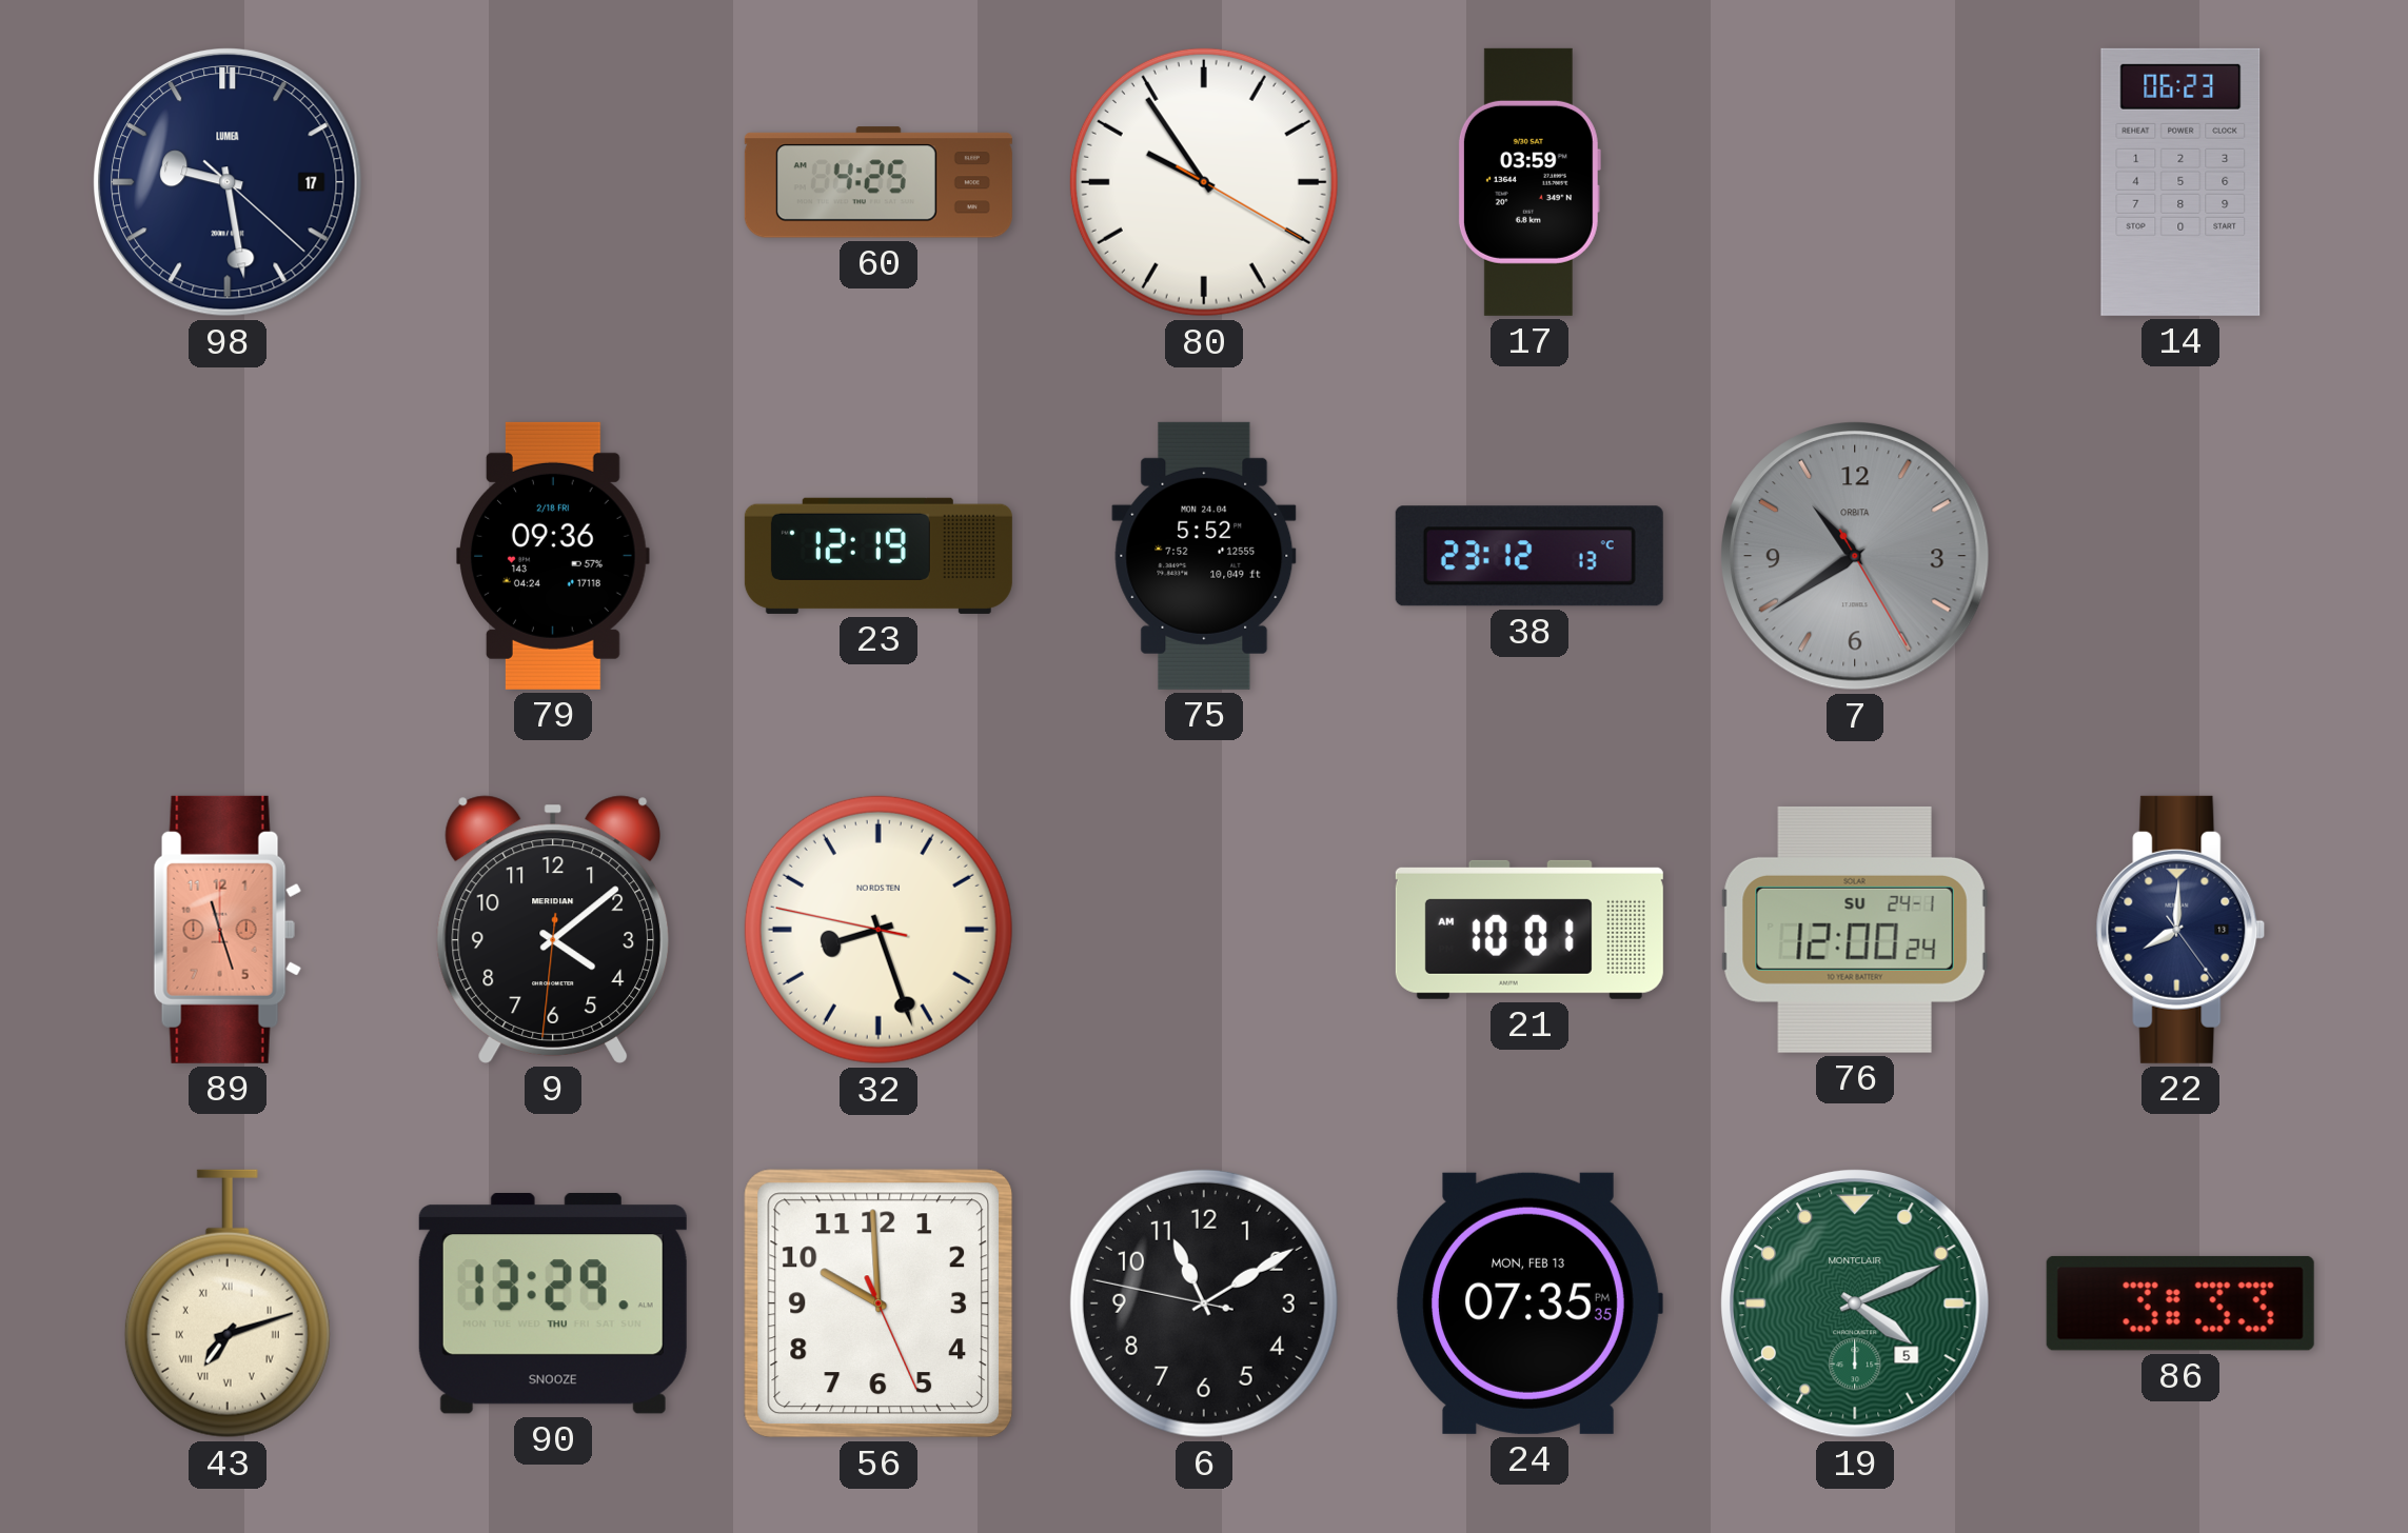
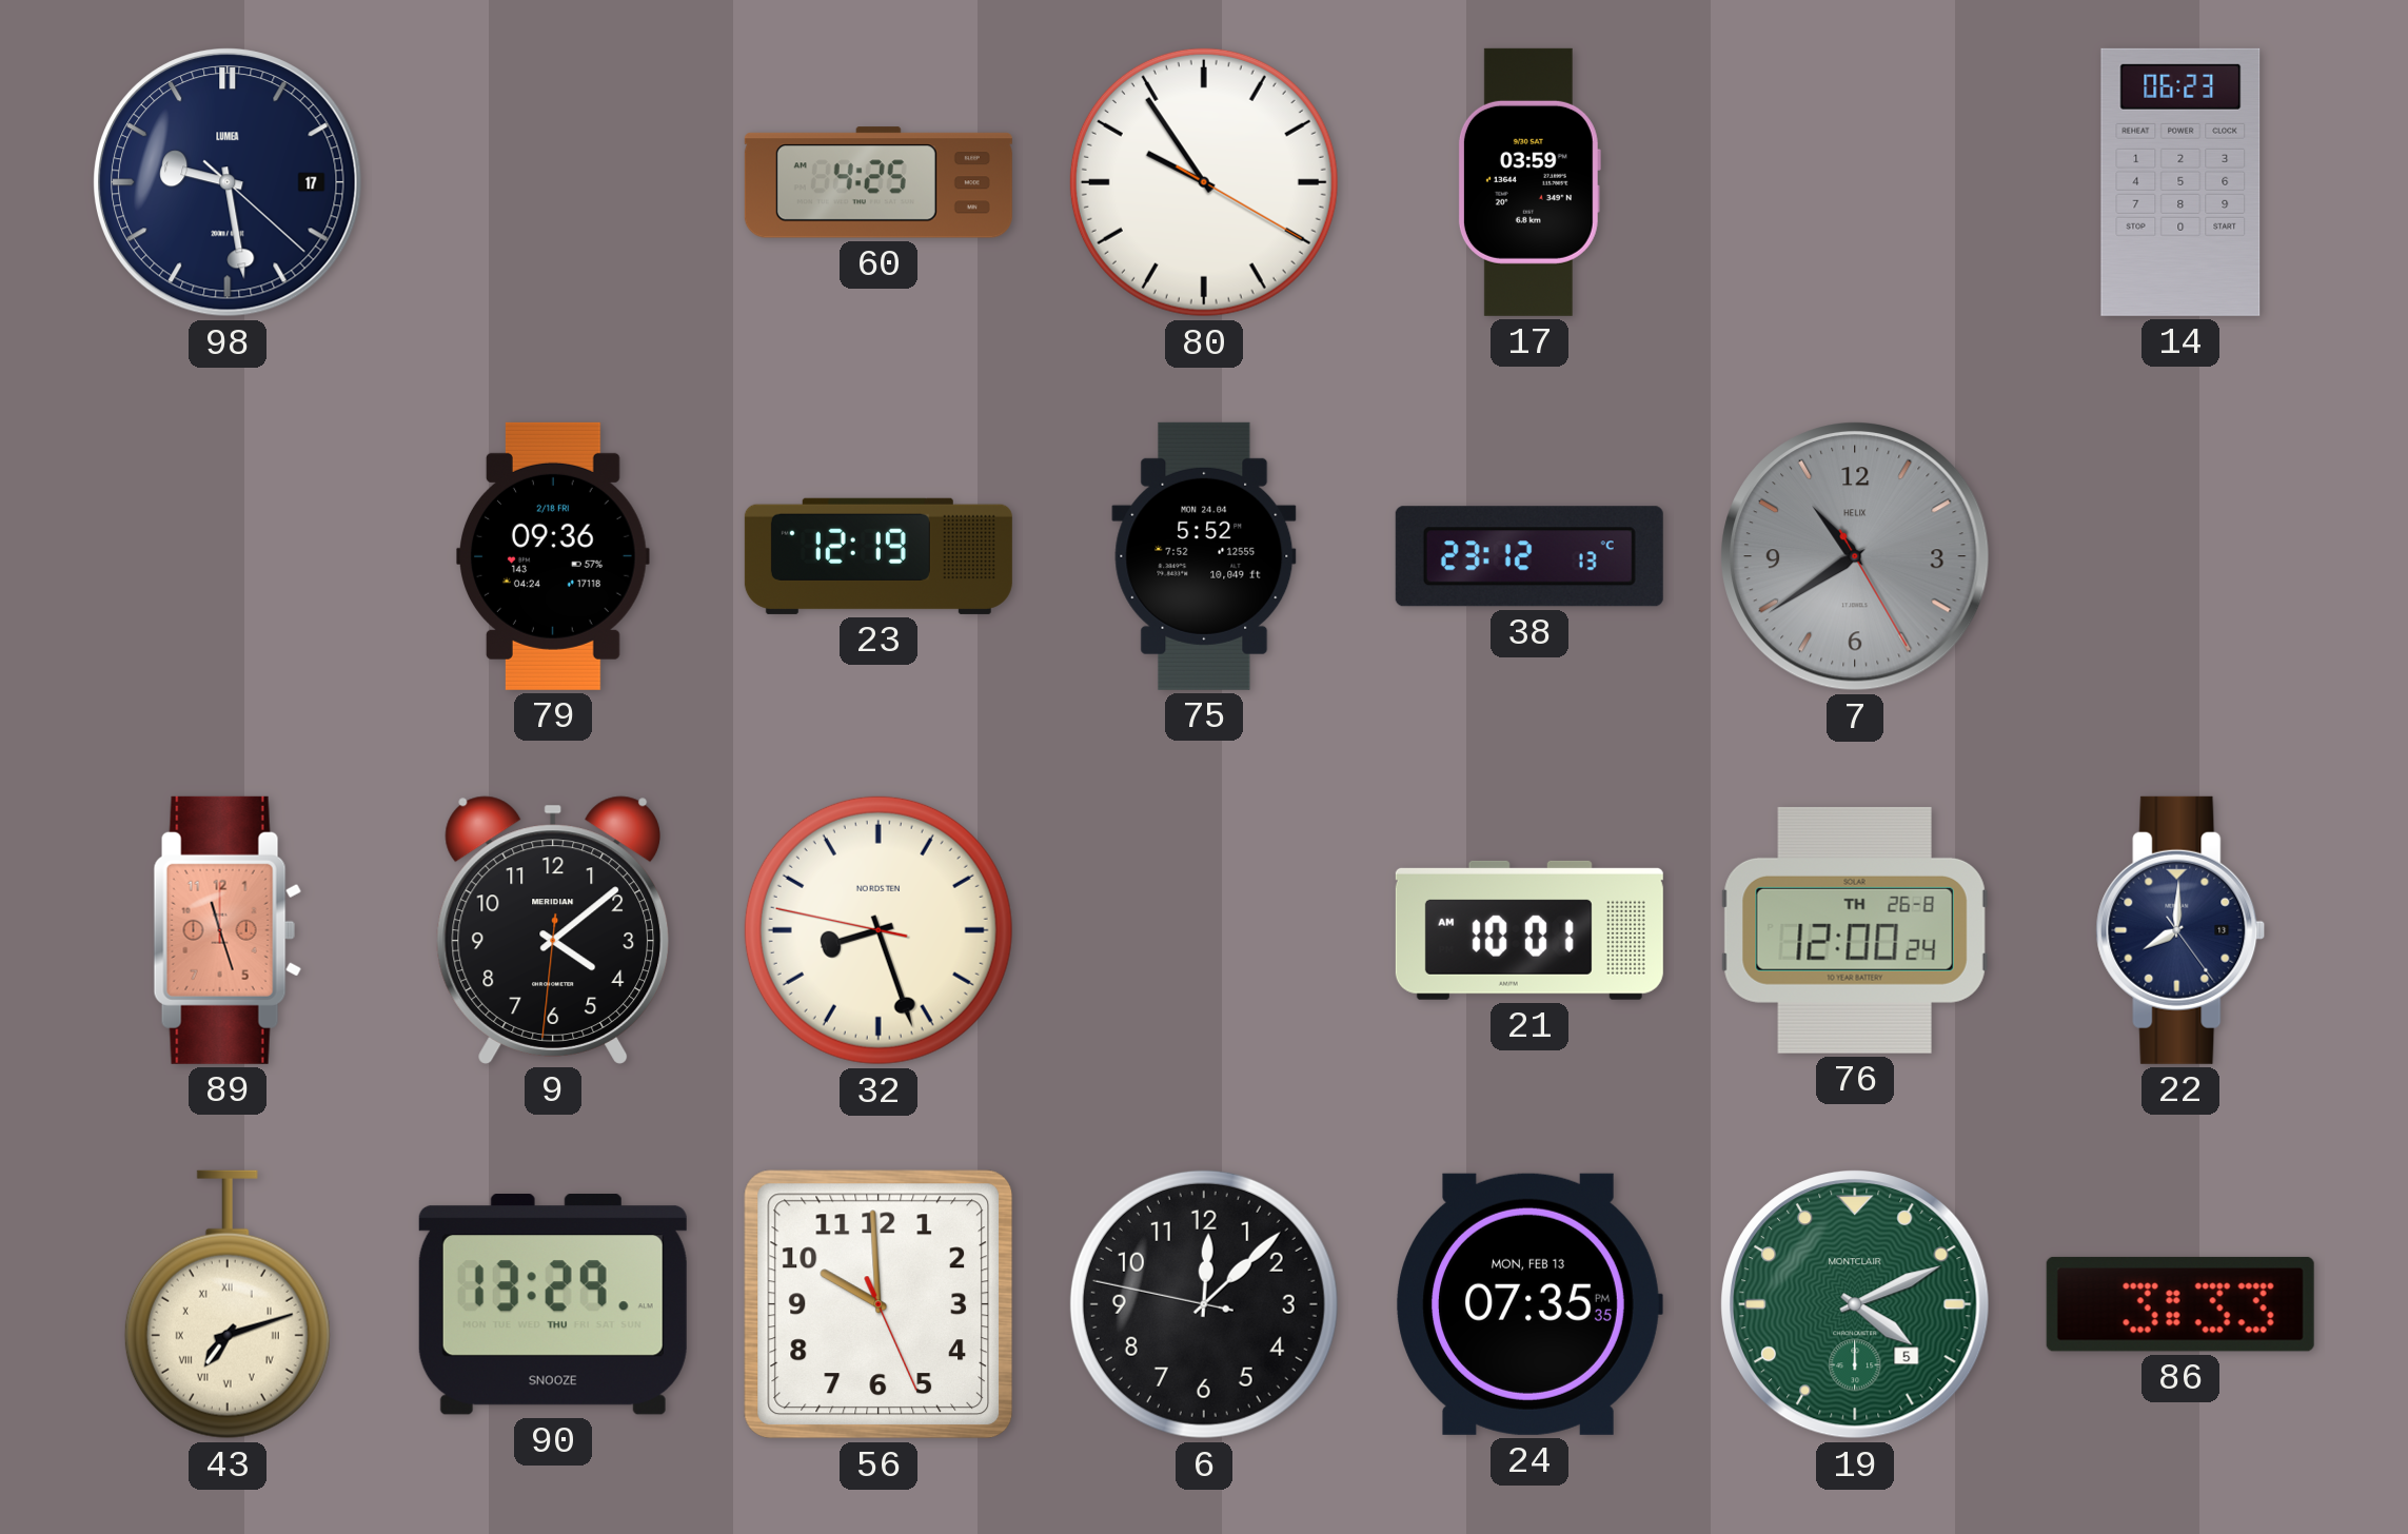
7 brand: ORBITA -> HELIX
76 date: SU 24-1 -> TH 26-8
6: 11:09 -> 12:07
